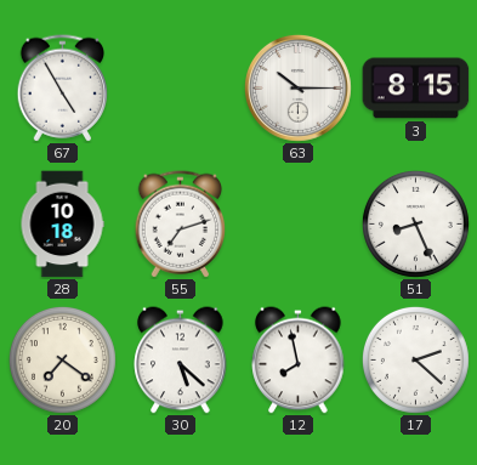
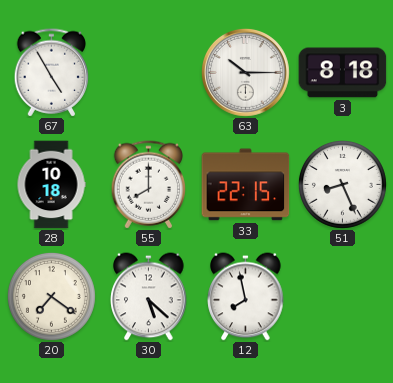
3: 8:15 -> 8:18
55: 7:12 -> 8:00
33: none -> 22:15
17: 2:22 -> none
